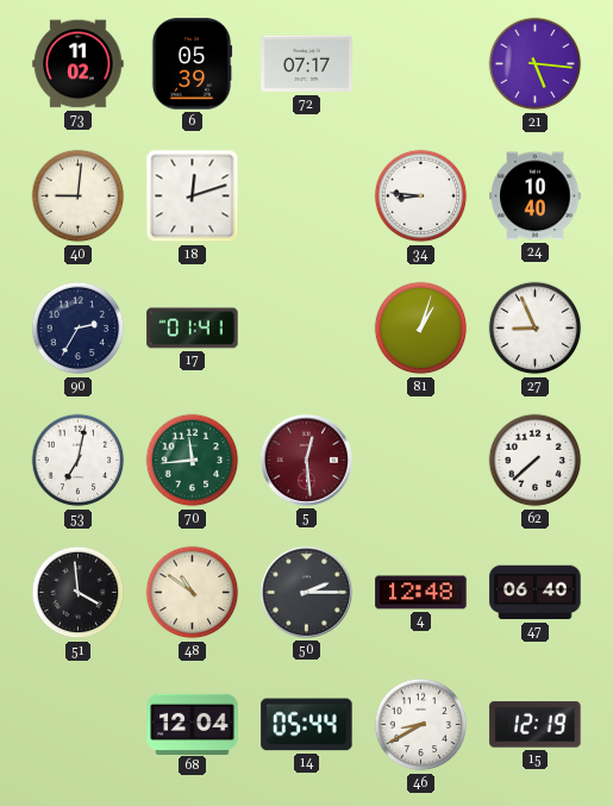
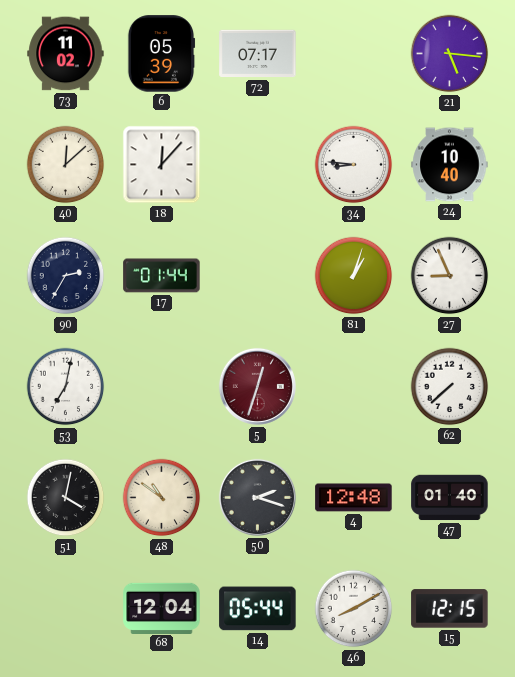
40: 9:01 -> 12:08
18: 12:12 -> 12:07
17: 01:41 -> 01:44
70: 11:44 -> none
5: 12:29 -> 12:33
51: 3:59 -> 4:02
50: 2:15 -> 2:18
47: 06:40 -> 01:40
46: 8:40 -> 8:10
15: 12:19 -> 12:15
